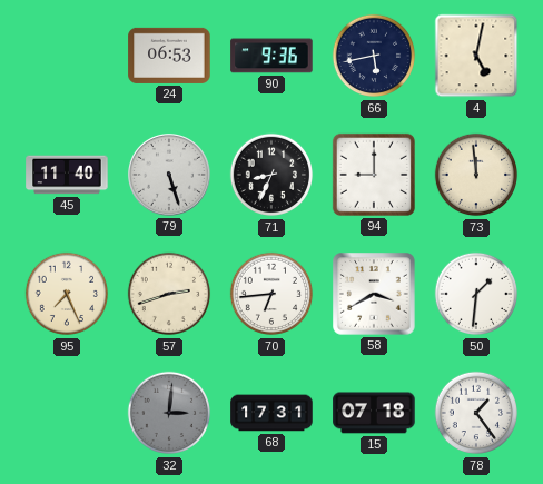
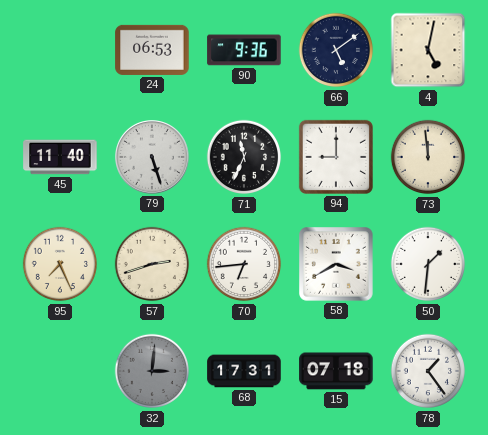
66: 5:43 -> 5:09
71: 8:34 -> 11:34
